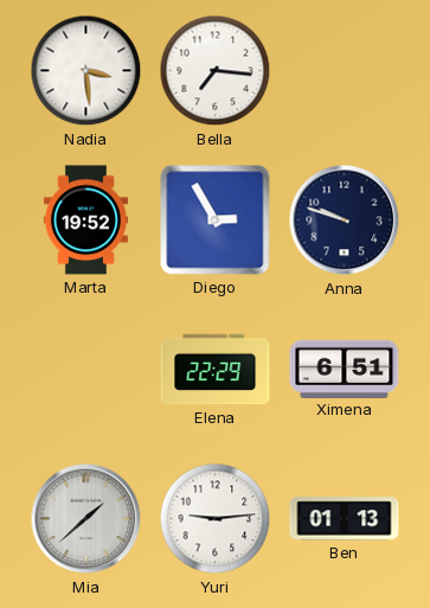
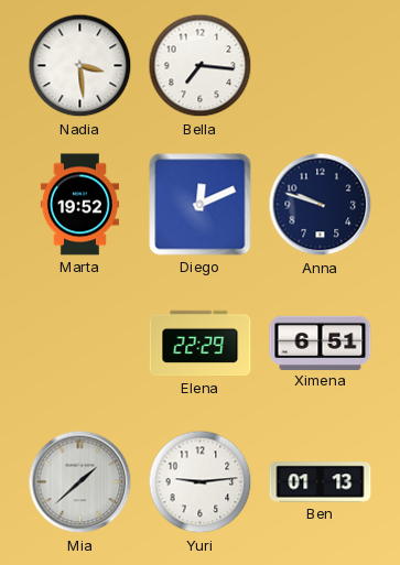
Diego: 2:55 -> 12:11
